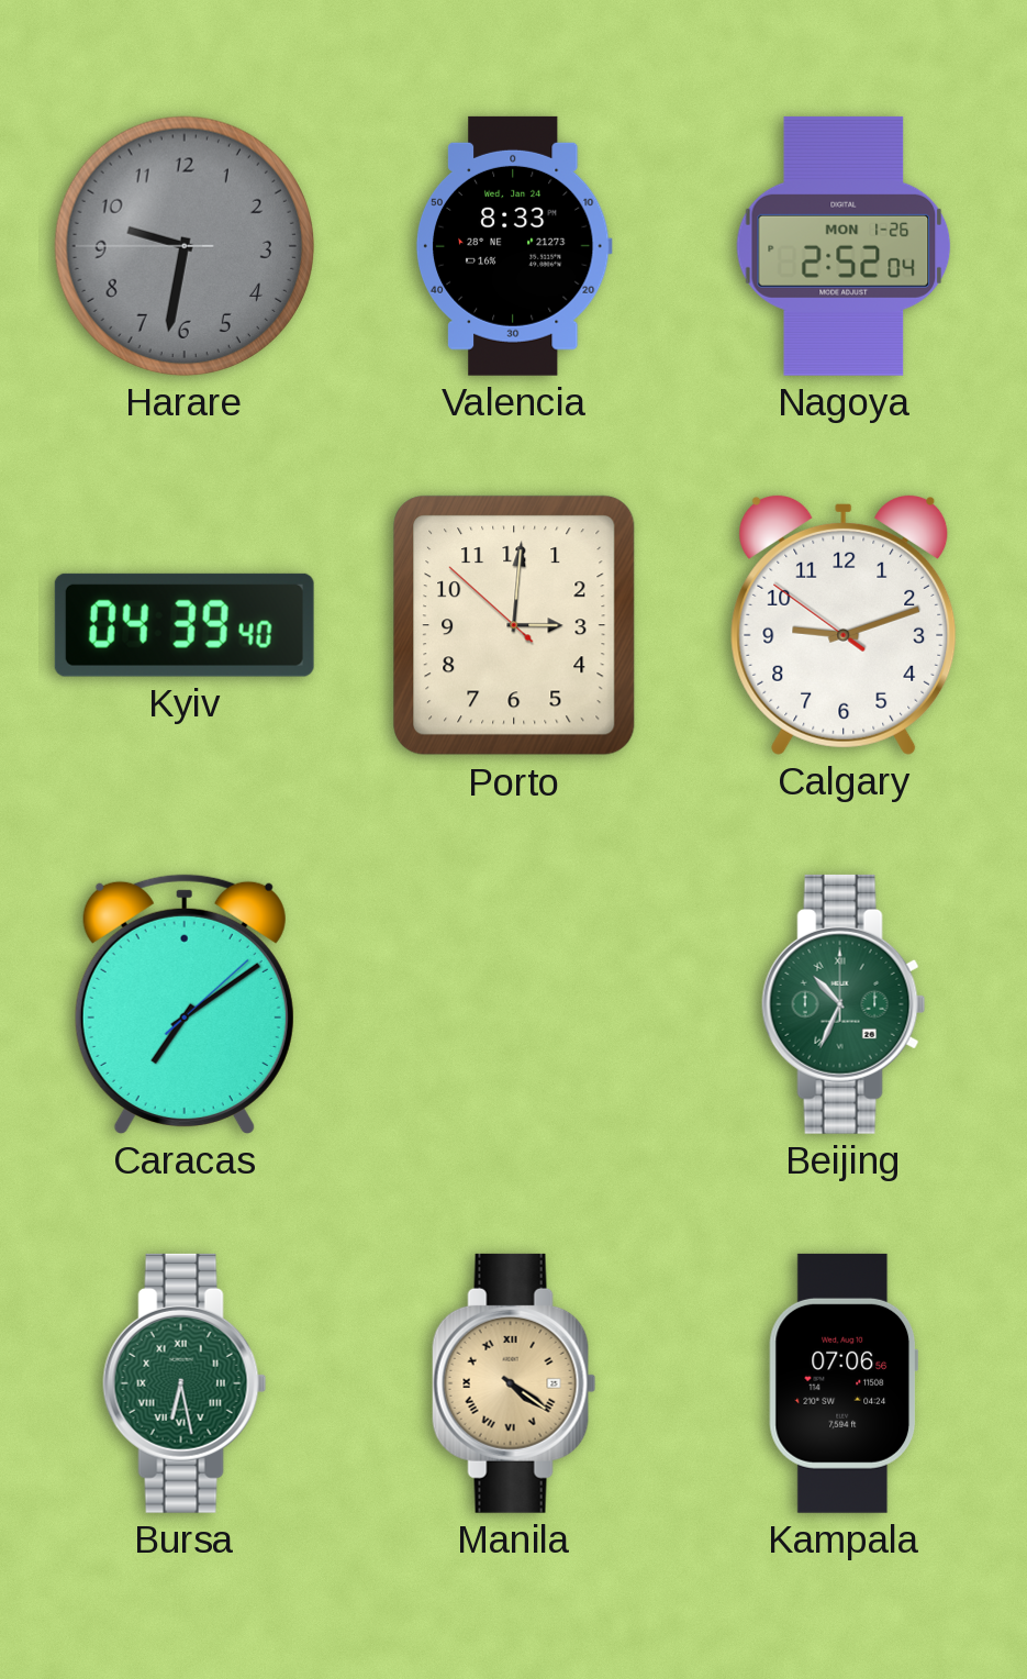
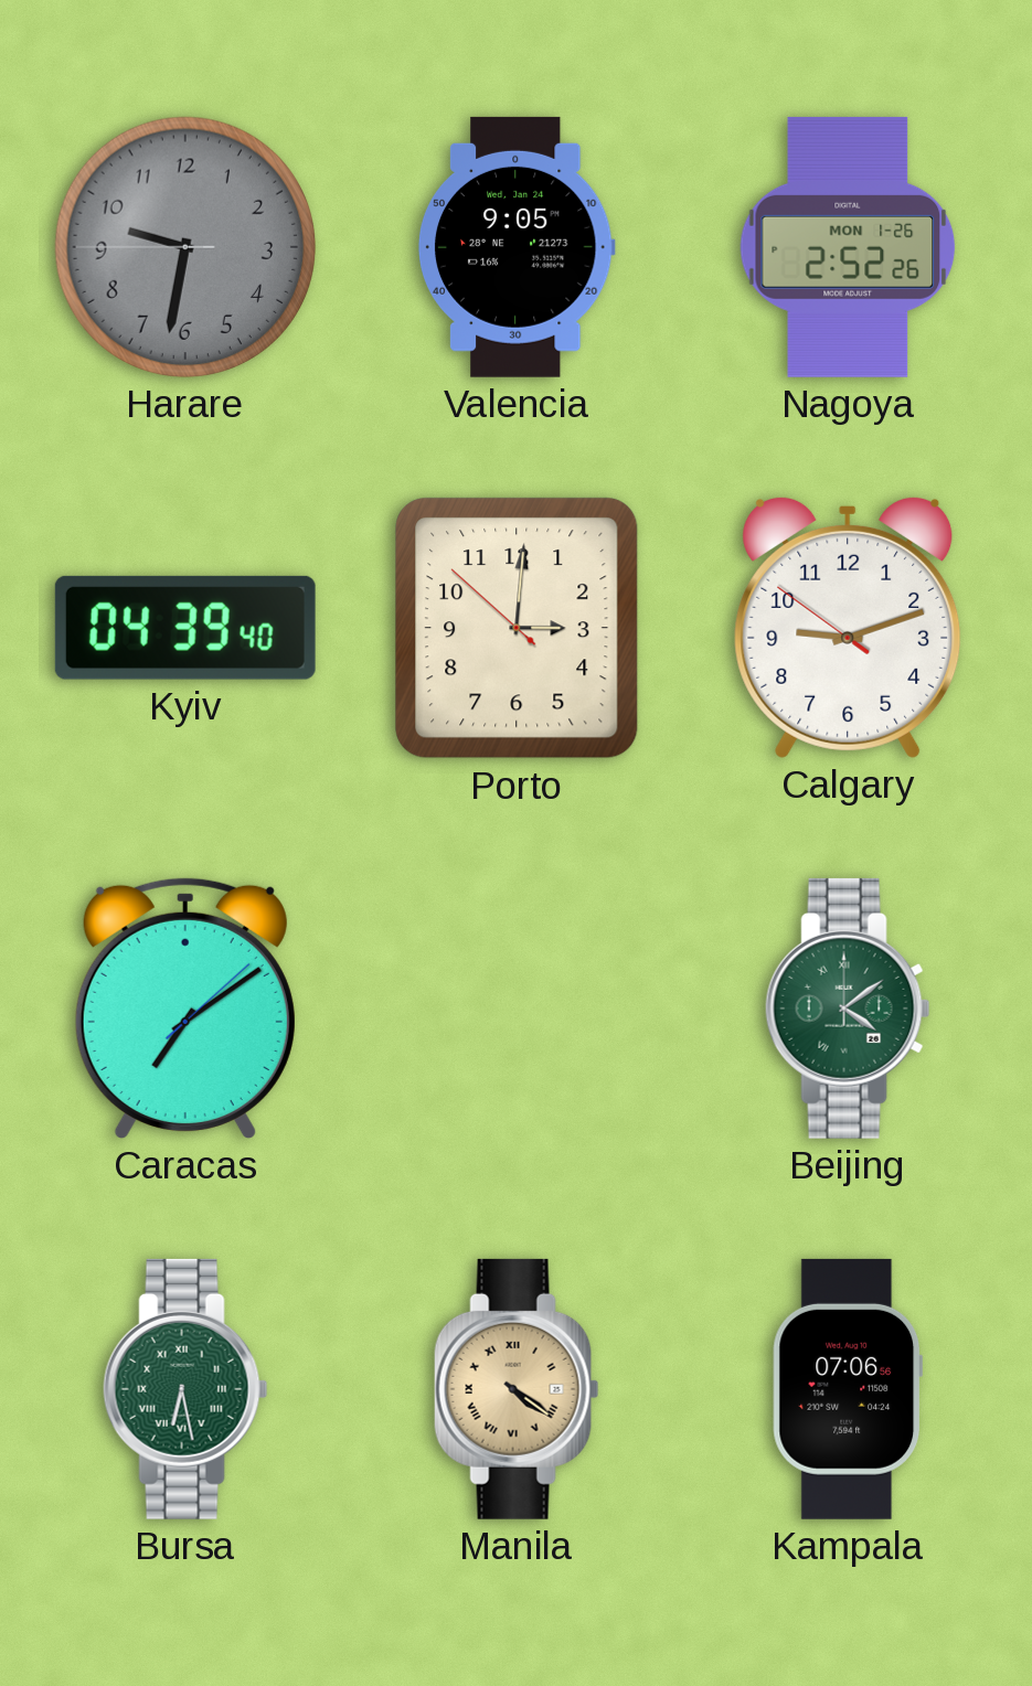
Valencia: 8:33 -> 9:05
Nagoya: 2:52:04 -> 2:52:26
Beijing: 10:34 -> 4:09
